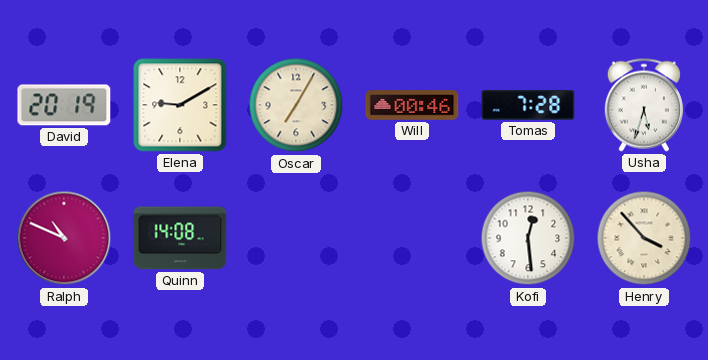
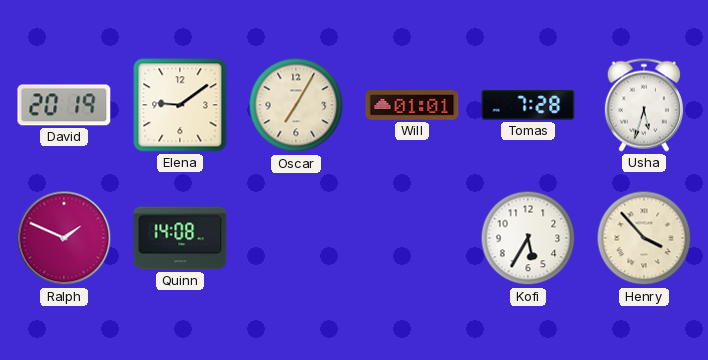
Elena: 9:10 -> 9:09
Will: 00:46 -> 01:01
Ralph: 10:49 -> 1:49
Kofi: 12:29 -> 5:35
